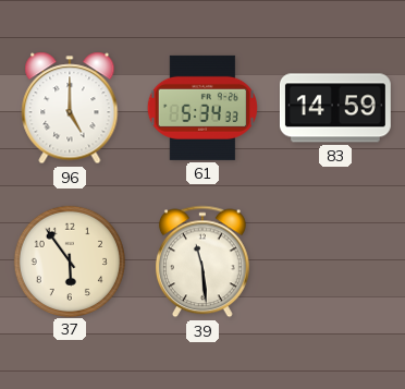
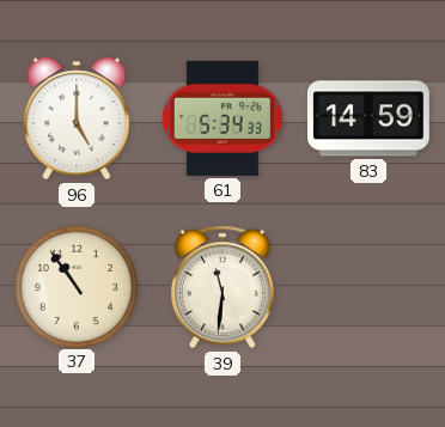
37: 5:54 -> 10:54
39: 11:29 -> 11:31
